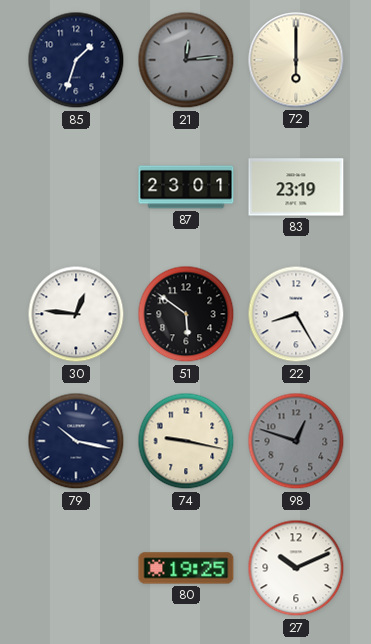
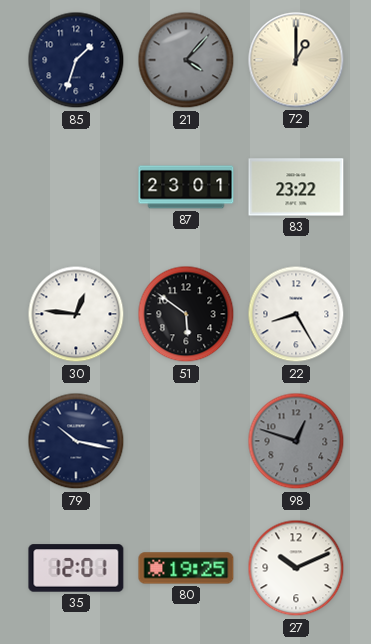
21: 12:14 -> 4:07
72: 6:00 -> 1:00
83: 23:19 -> 23:22
74: 9:17 -> none
35: none -> 12:01
